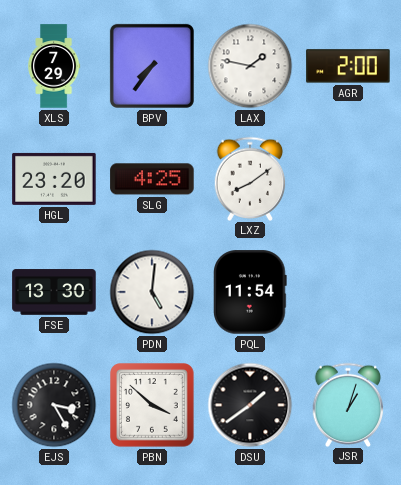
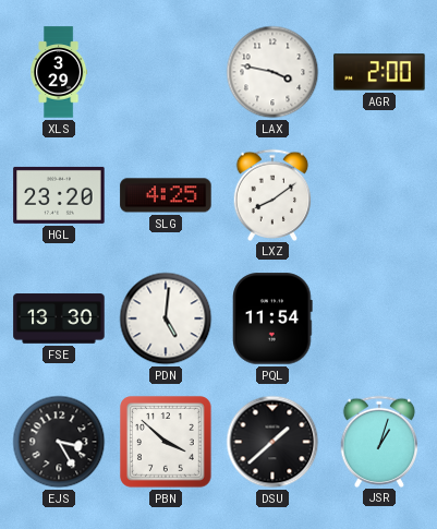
XLS: 7:29 -> 3:29
BPV: 7:36 -> none
LAX: 1:47 -> 3:47
DSU: 1:39 -> 1:38
